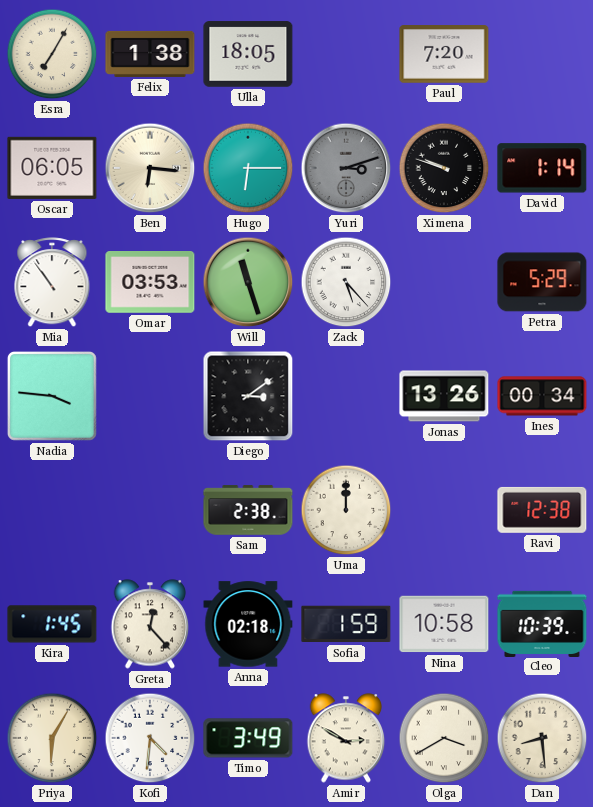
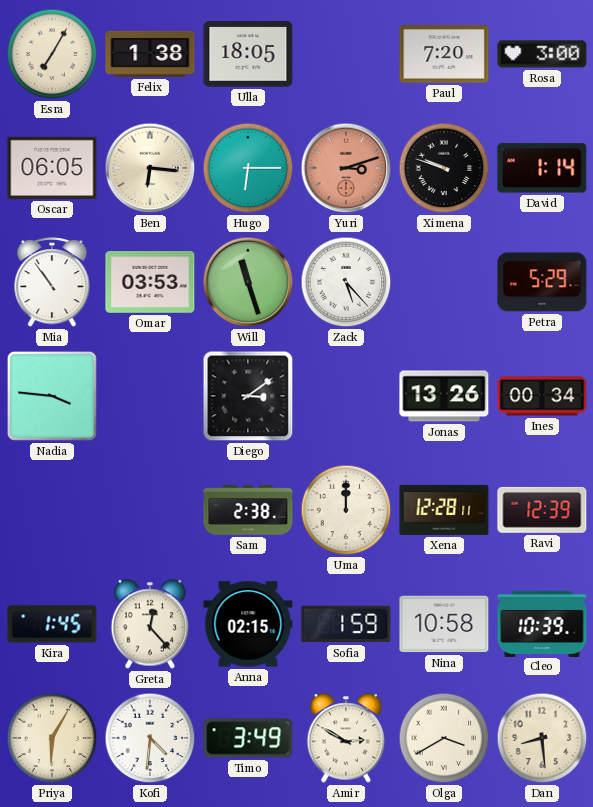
Rosa: none -> 3:00
Yuri dial: grey -> salmon
Xena: none -> 12:28
Ravi: 12:38 -> 12:39
Anna: 02:18 -> 02:15
